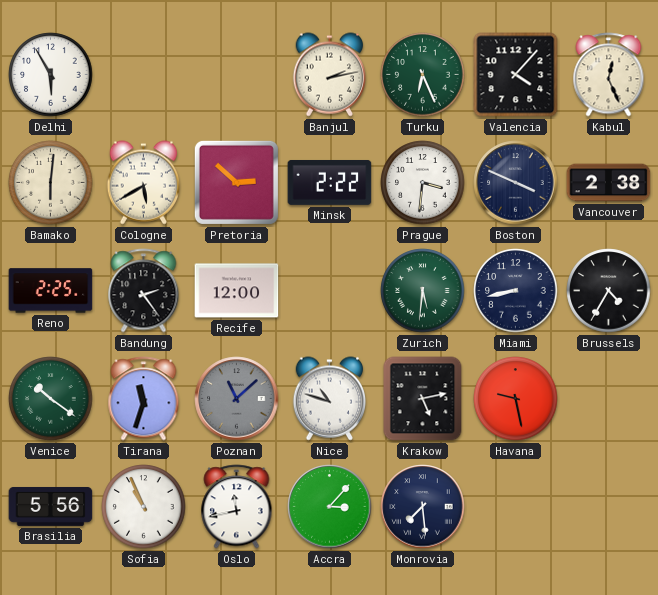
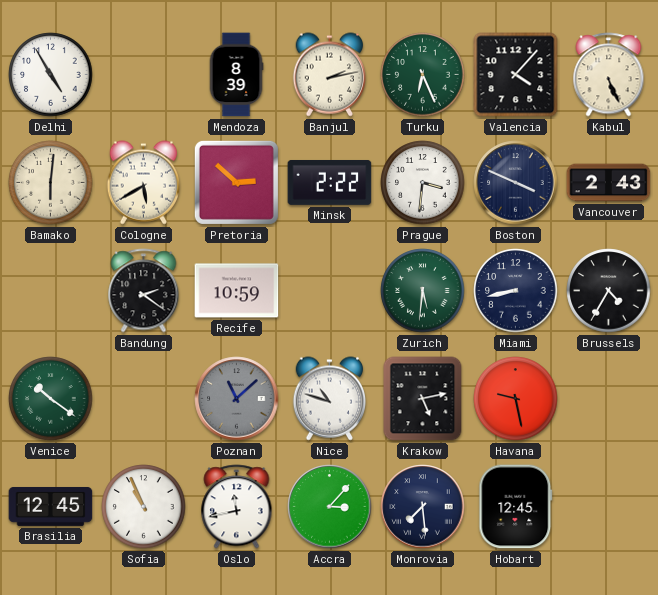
Delhi: 5:55 -> 4:55
Mendoza: none -> 8:39
Kabul: 12:26 -> 5:26
Vancouver: 2:38 -> 2:43
Reno: 2:25 -> none
Bandung: 2:24 -> 2:21
Recife: 12:00 -> 10:59
Tirana: 11:33 -> none
Brasilia: 5:56 -> 12:45
Hobart: none -> 12:45
